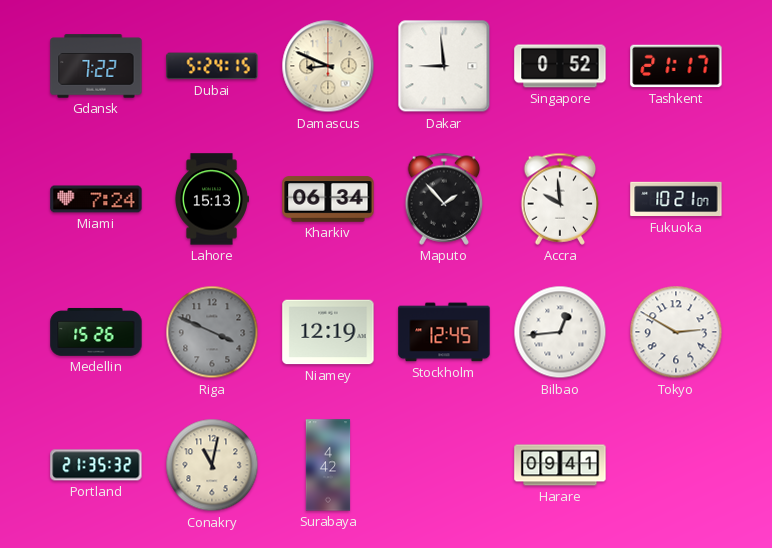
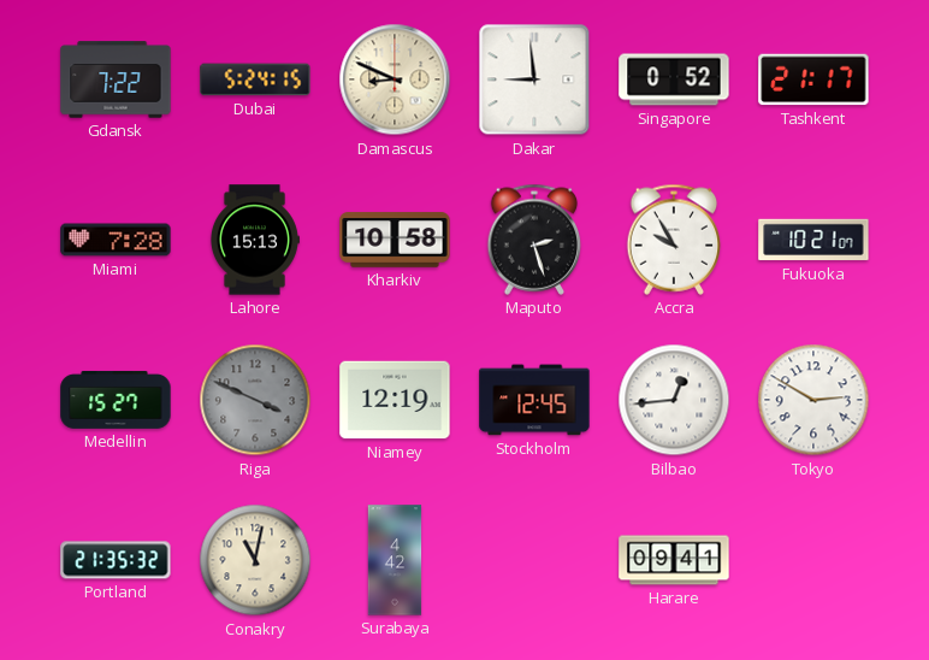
Miami: 7:24 -> 7:28
Kharkiv: 06:34 -> 10:58
Maputo: 1:53 -> 2:27
Accra: 9:59 -> 9:55
Medellin: 15:26 -> 15:27
